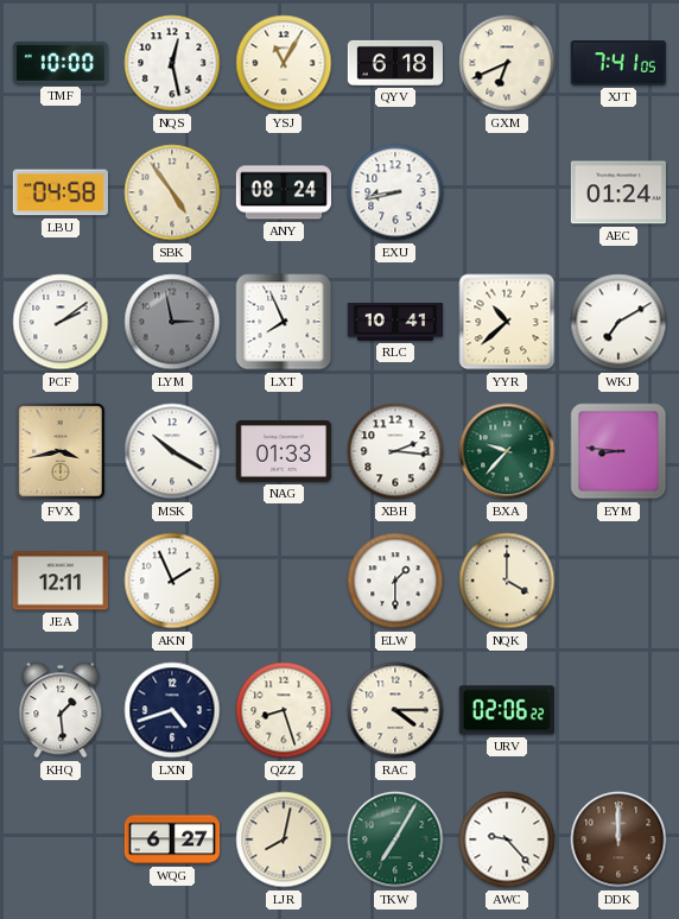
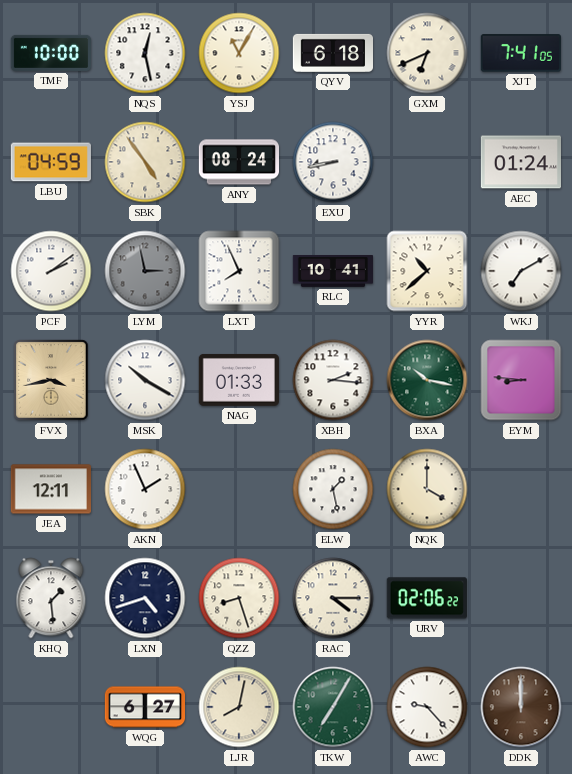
LBU: 04:58 -> 04:59
BXA: 9:37 -> 10:17
ELW: 1:30 -> 1:28
